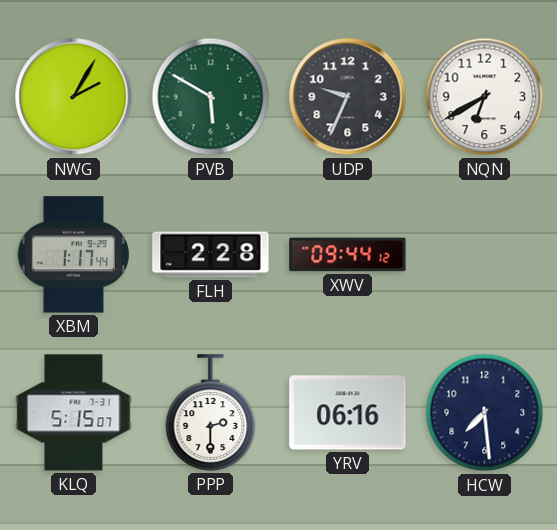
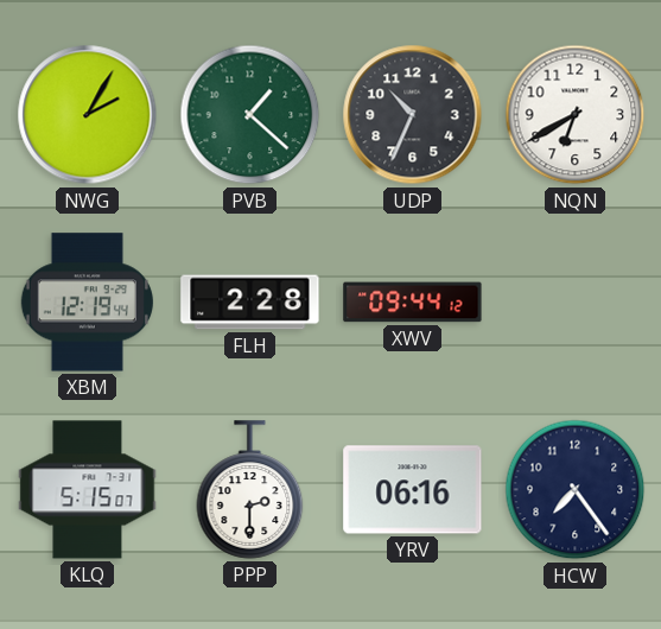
PVB: 5:50 -> 1:22
UDP: 9:34 -> 10:34
XBM: 1:17 -> 12:19
HCW: 7:29 -> 7:24
